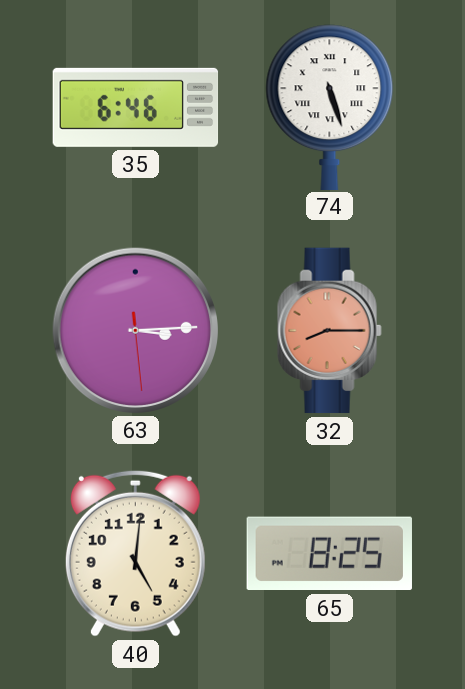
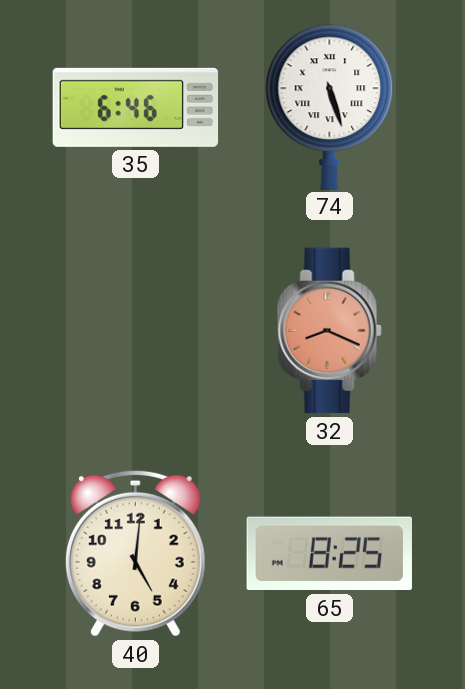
63: 3:14 -> none
32: 8:15 -> 8:19
